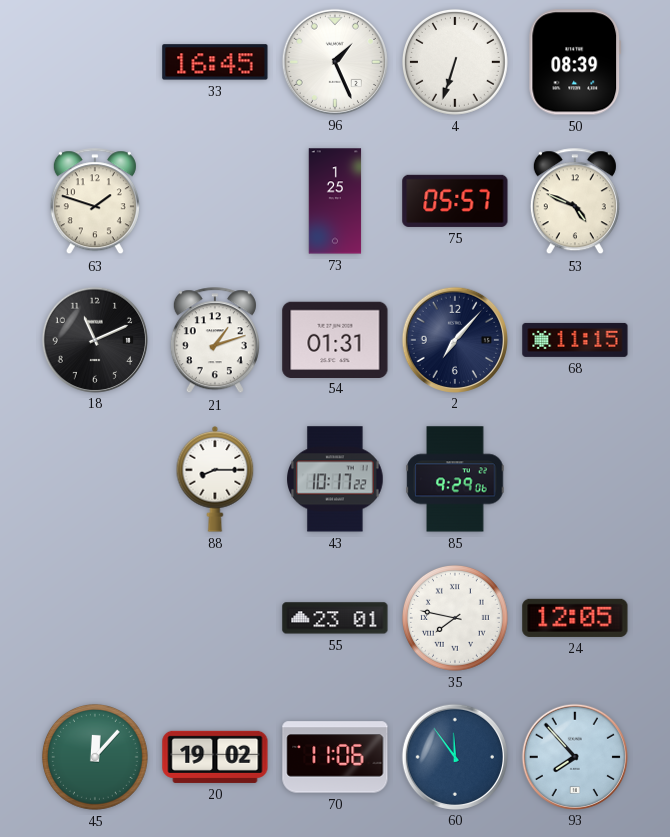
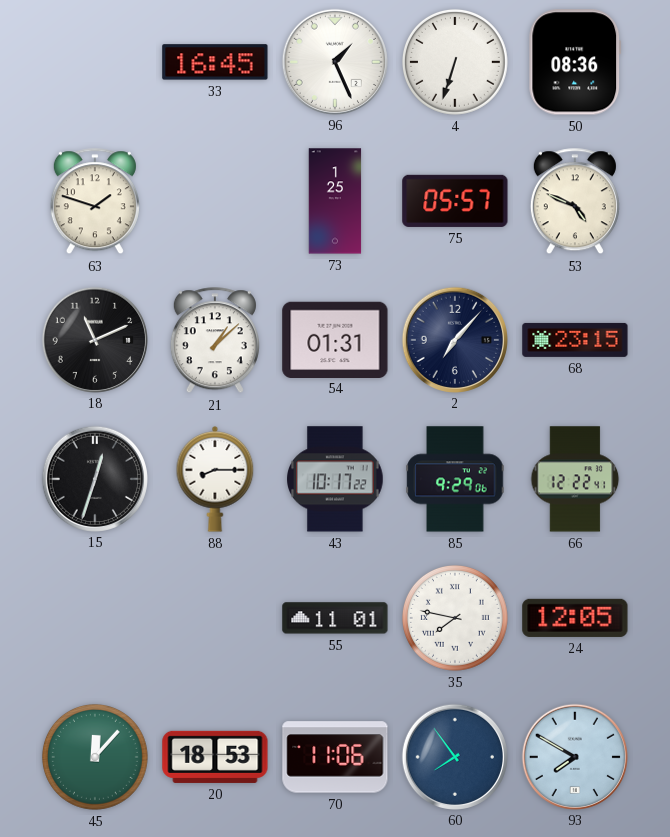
50: 08:39 -> 08:36
21: 1:12 -> 1:08
68: 11:15 -> 23:15
15: none -> 12:33
66: none -> 12:22
55: 23:01 -> 11:01
20: 19:02 -> 18:53
60: 11:54 -> 7:54
93: 7:53 -> 7:50
